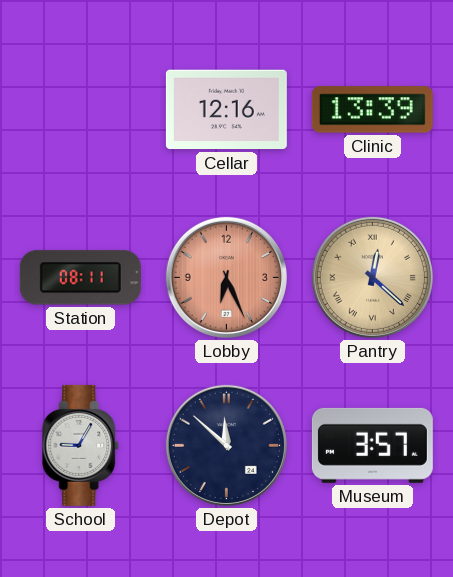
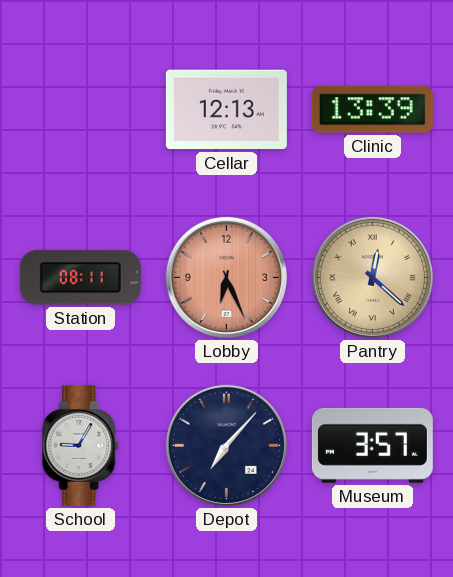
Cellar: 12:16 -> 12:13
Depot: 11:52 -> 7:07
